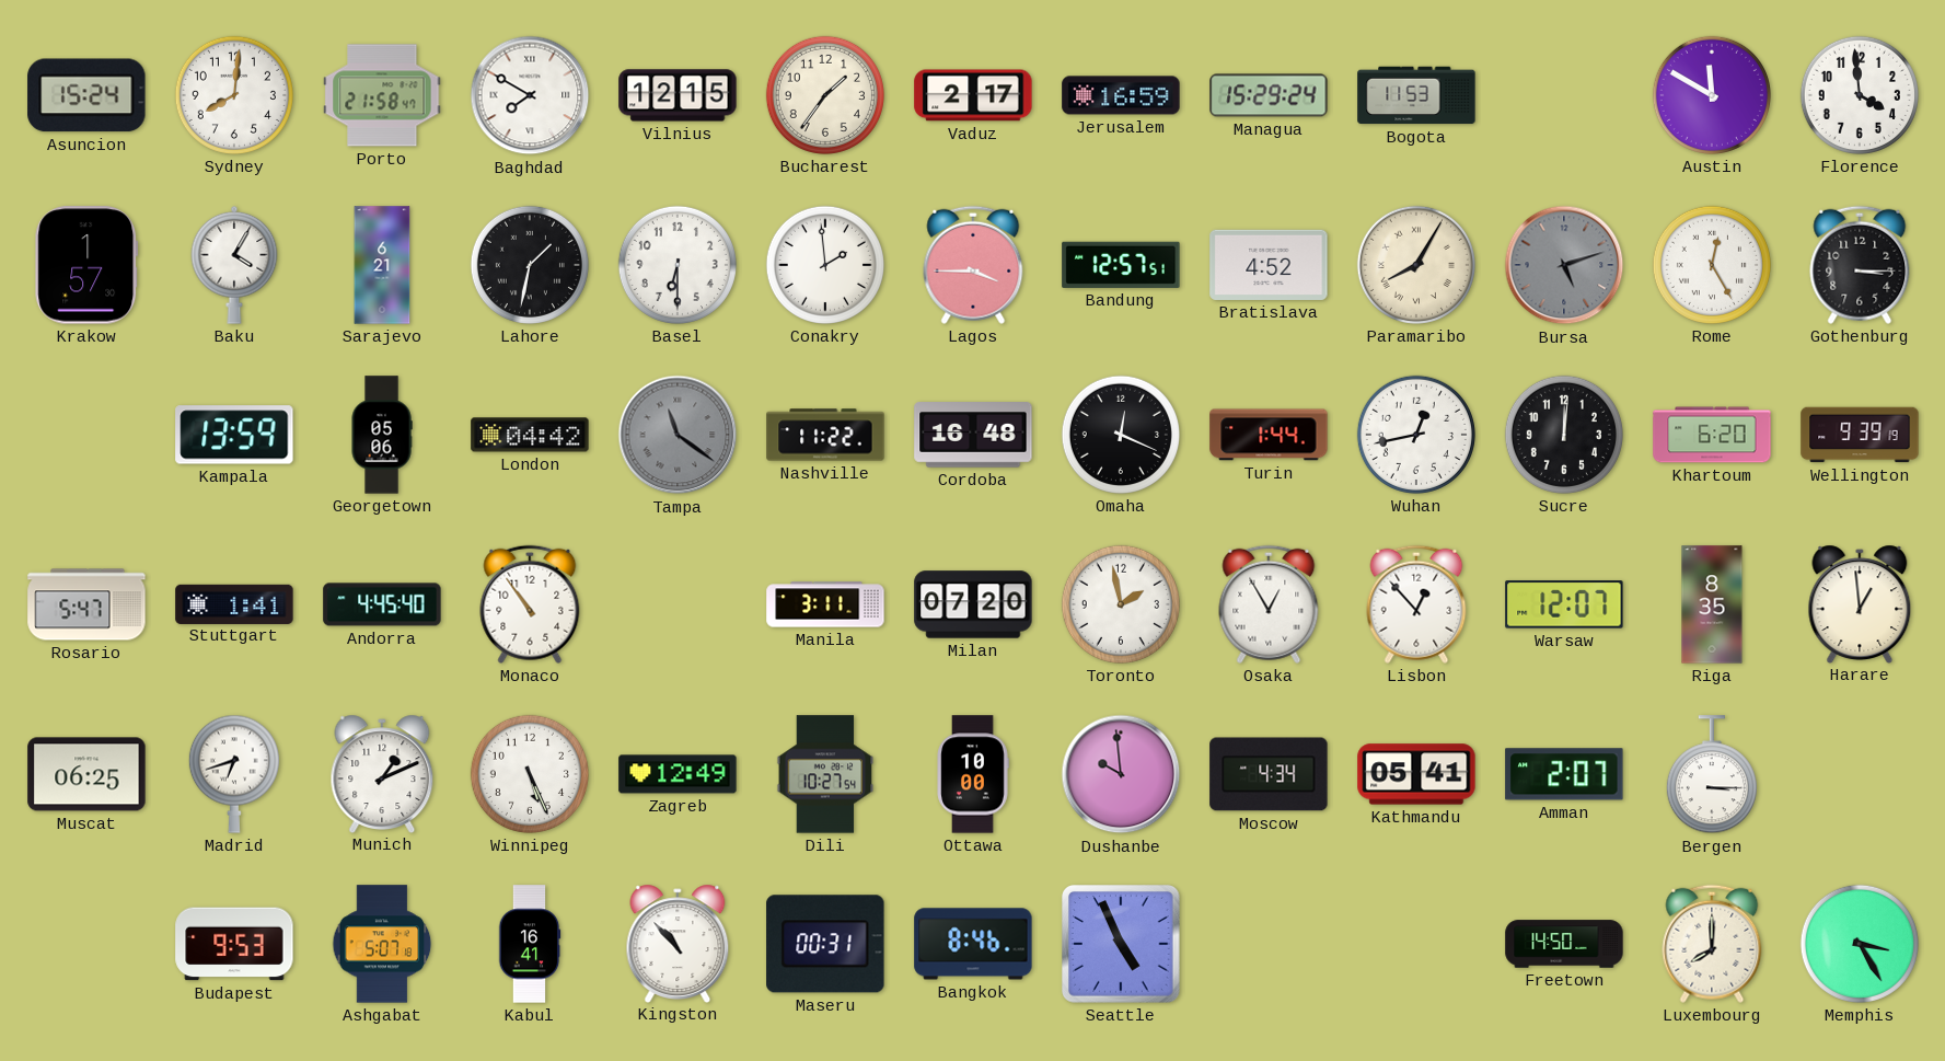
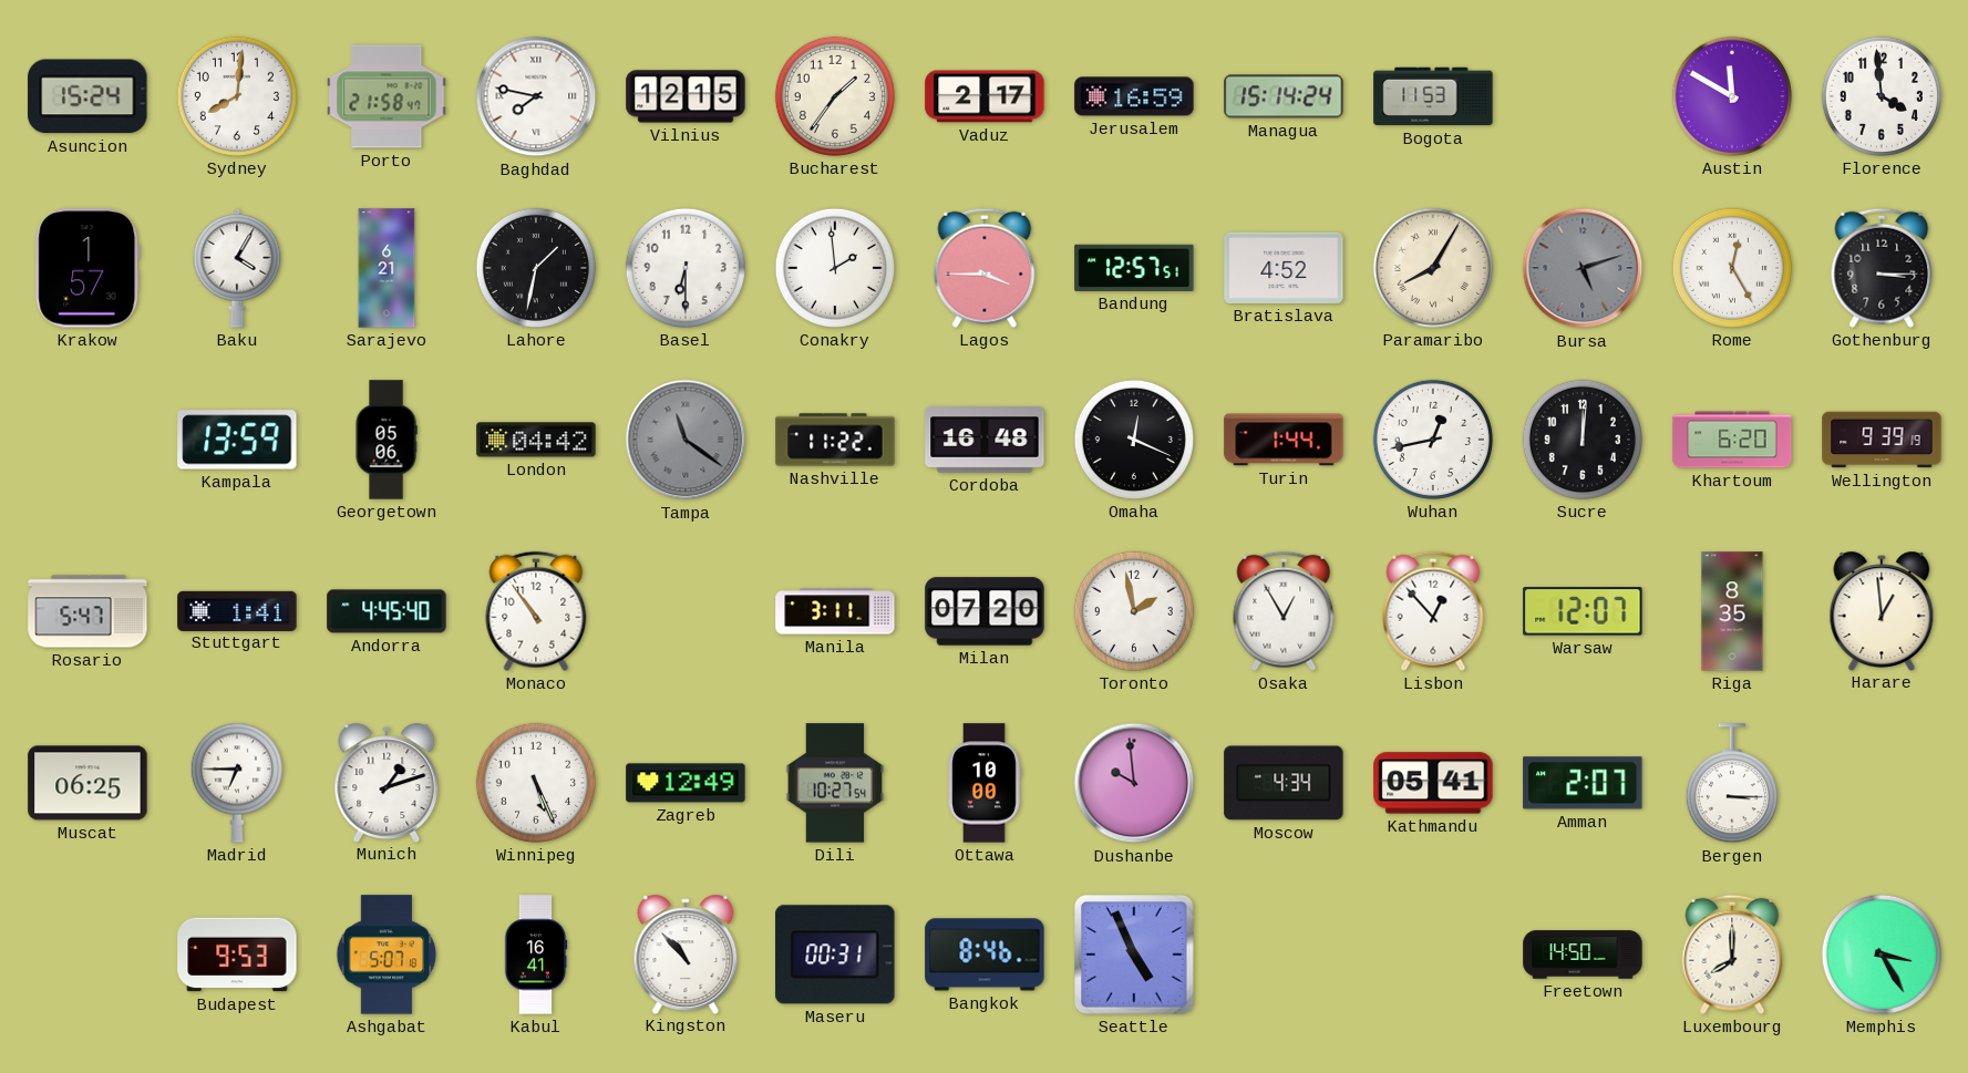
Baghdad: 7:50 -> 7:47
Managua: 15:29 -> 15:14
Madrid: 6:42 -> 6:45
Munich: 1:11 -> 1:12
